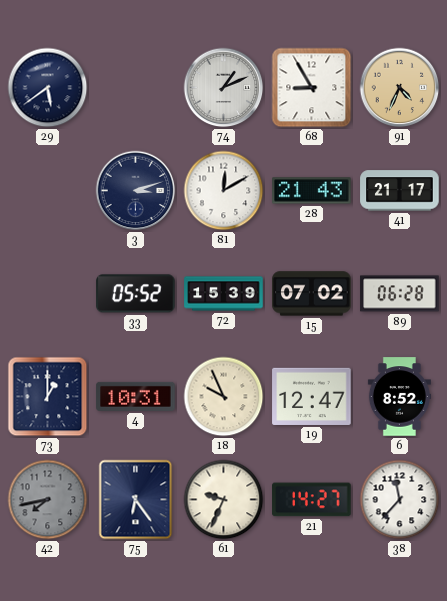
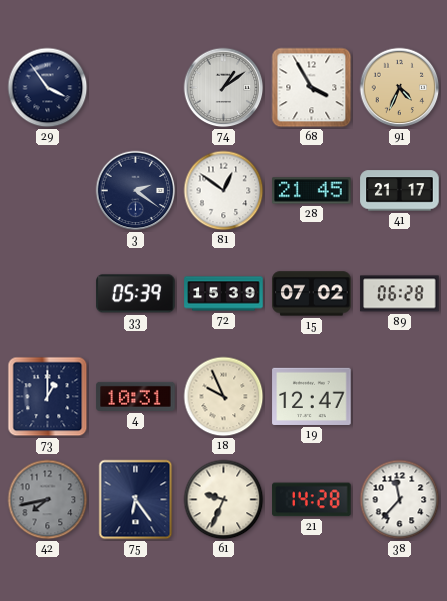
29: 5:39 -> 3:54
74: 1:11 -> 1:09
68: 8:55 -> 3:55
3: 3:12 -> 2:21
81: 12:10 -> 12:51
28: 21:43 -> 21:45
33: 05:52 -> 05:39
6: 8:52 -> none
21: 14:27 -> 14:28
